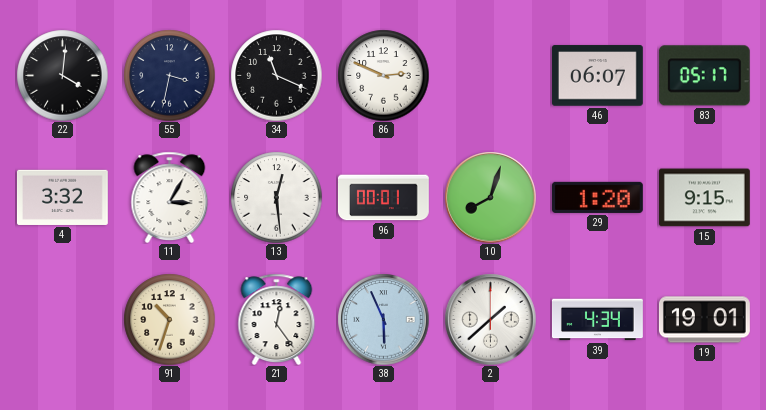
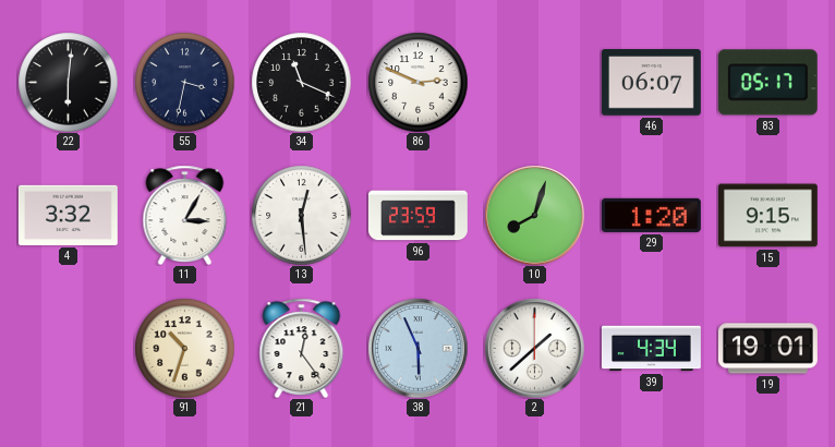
22: 4:01 -> 6:01
96: 00:01 -> 23:59
